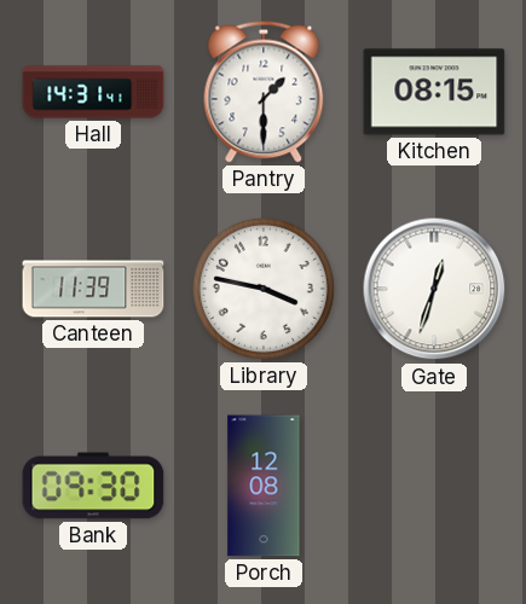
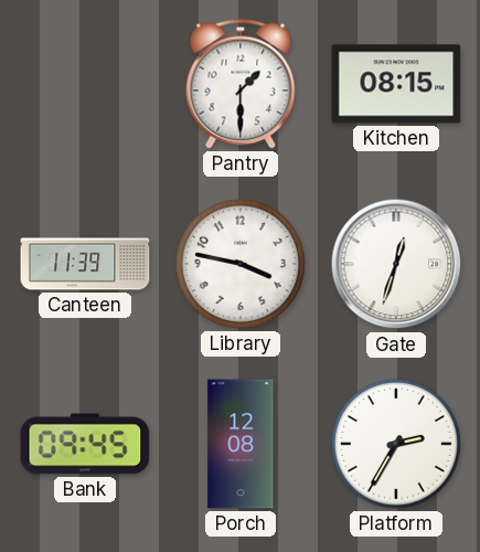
Hall: 14:31 -> none
Bank: 09:30 -> 09:45
Platform: none -> 2:35
